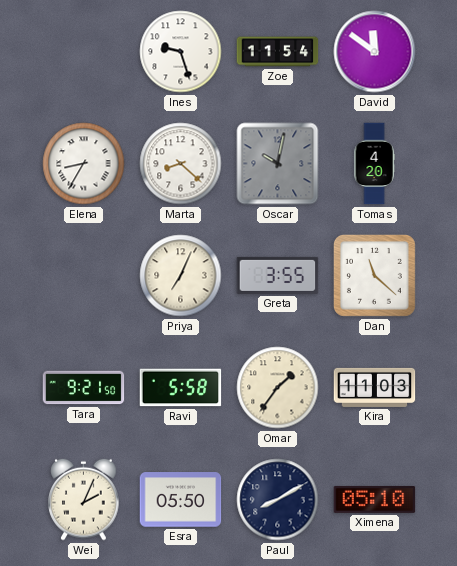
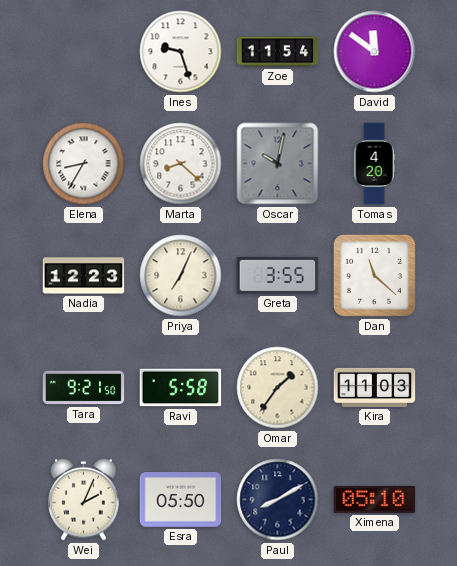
Nadia: none -> 12:23
